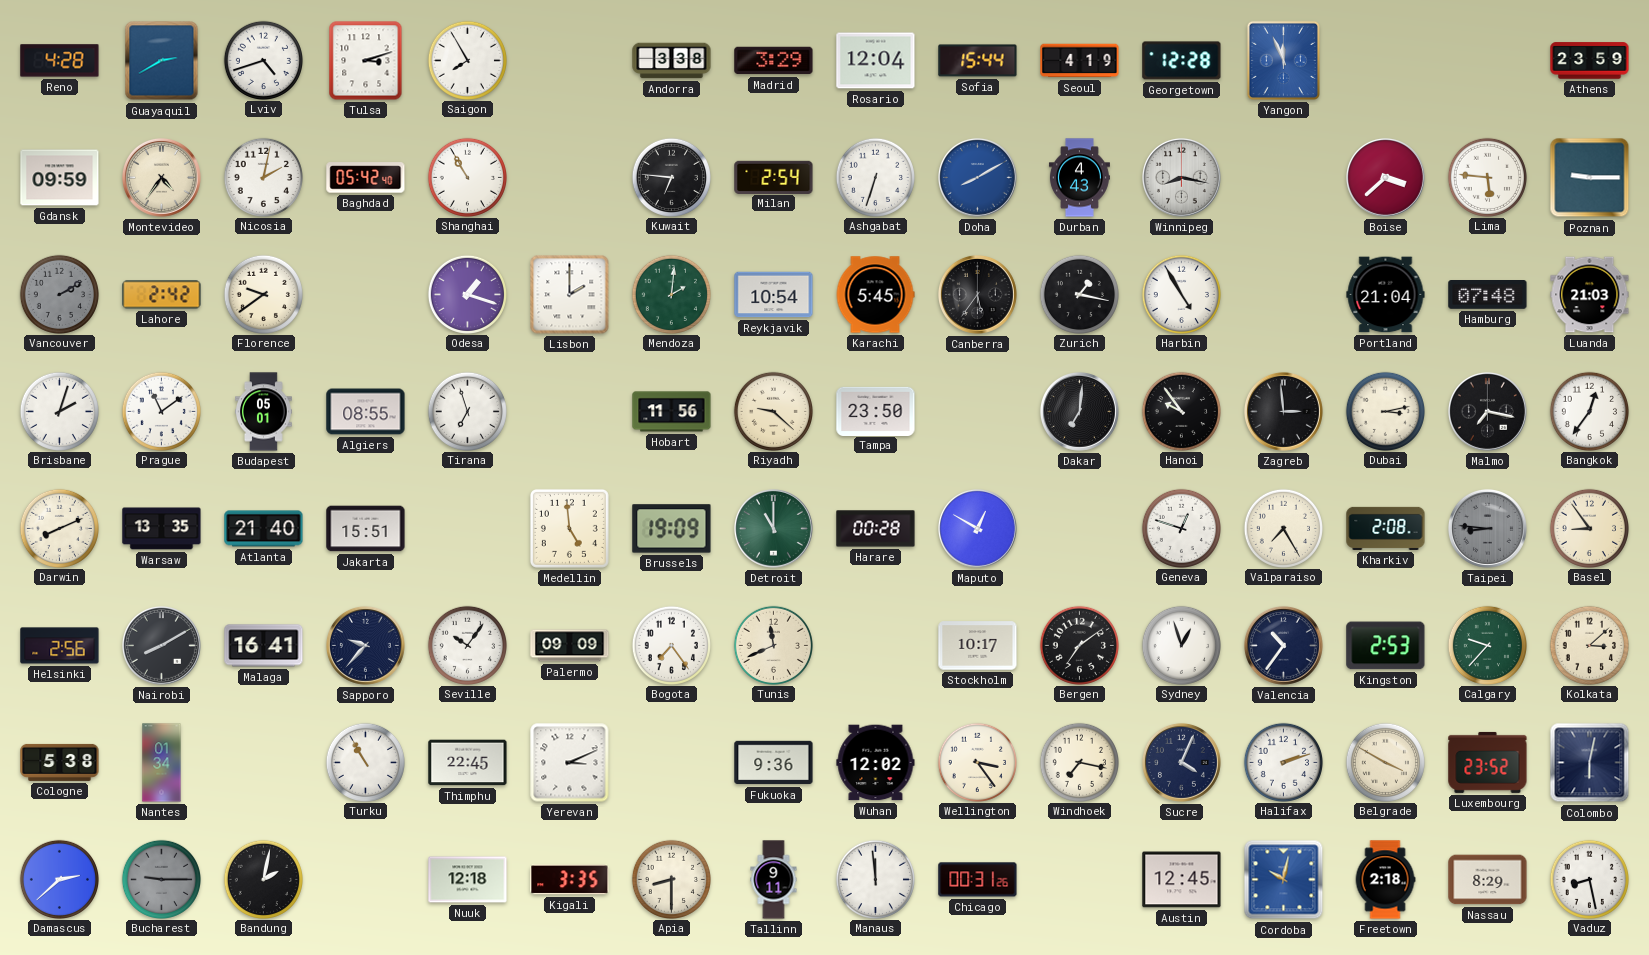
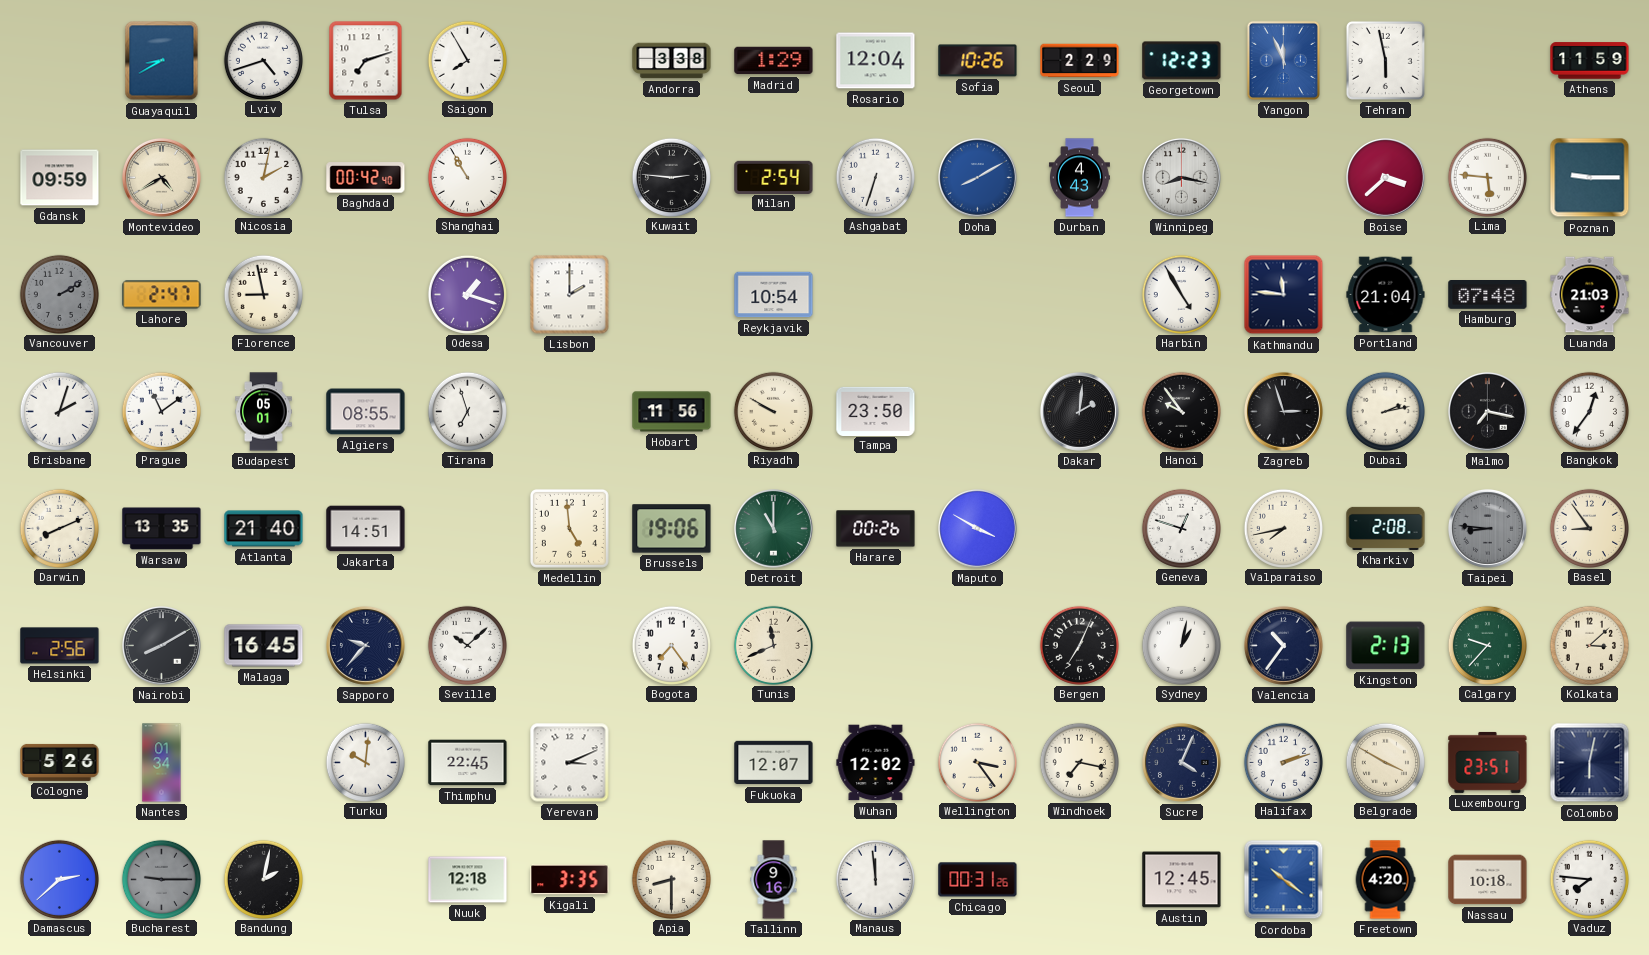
Reno: 4:28 -> none
Guayaquil: 2:40 -> 8:40
Tulsa: 3:12 -> 7:12
Madrid: 3:29 -> 1:29
Sofia: 15:44 -> 10:26
Seoul: 4:19 -> 2:29
Georgetown: 12:28 -> 12:23
Tehran: none -> 5:58
Athens: 23:59 -> 11:59
Montevideo: 4:36 -> 4:40
Baghdad: 05:42 -> 00:42
Kuwait: 6:46 -> 2:46
Lahore: 2:42 -> 2:47
Florence: 9:39 -> 8:58
Mendoza: 2:01 -> none
Karachi: 5:45 -> none
Canberra: 5:36 -> none
Zurich: 1:17 -> none
Kathmandu: none -> 11:46
Riyadh: 9:22 -> 9:50
Dakar: 7:01 -> 2:01
Zagreb: 2:59 -> 2:57
Dubai: 3:13 -> 2:13
Jakarta: 15:51 -> 14:51
Brussels: 19:09 -> 19:06
Harare: 00:28 -> 00:26
Maputo: 12:50 -> 3:50
Valparaiso: 7:25 -> 7:43
Malaga: 16:41 -> 16:45
Seville: 10:06 -> 10:08
Palermo: 09:09 -> none
Stockholm: 10:17 -> none
Bergen: 7:09 -> 7:04
Sydney: 12:57 -> 1:02
Kingston: 2:53 -> 2:13
Cologne: 5:38 -> 5:26
Turku: 10:55 -> 10:01
Fukuoka: 9:36 -> 12:07
Luxembourg: 23:52 -> 23:51
Tallinn: 9:11 -> 9:16
Cordoba: 10:02 -> 10:21
Freetown: 2:18 -> 4:20
Nassau: 8:29 -> 10:18
Vaduz: 8:28 -> 7:46
